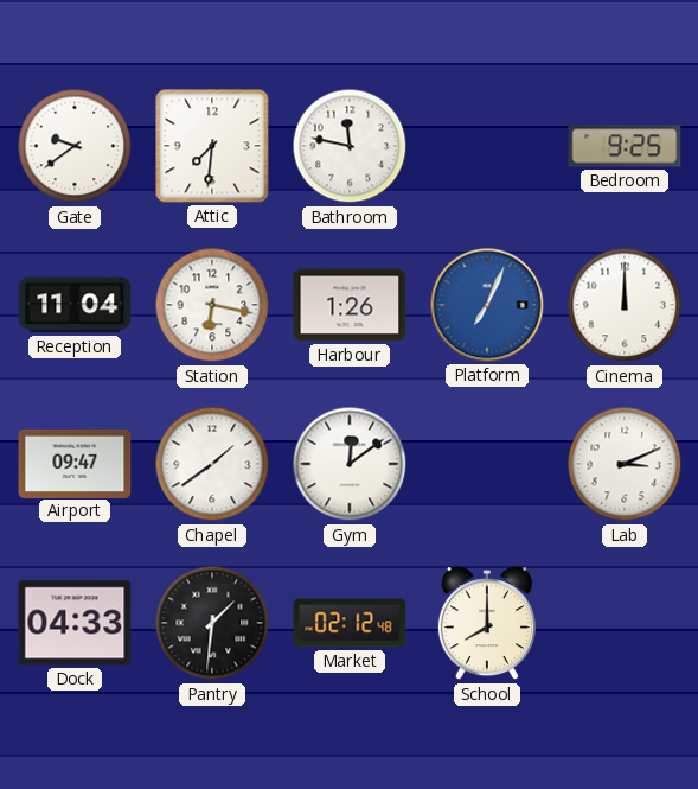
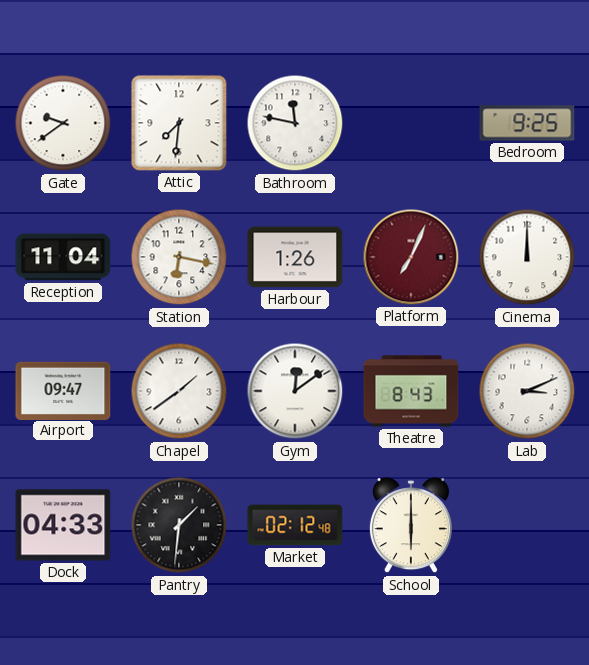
Platform dial: blue -> burgundy
Theatre: none -> 8:43
School: 8:00 -> 6:00
